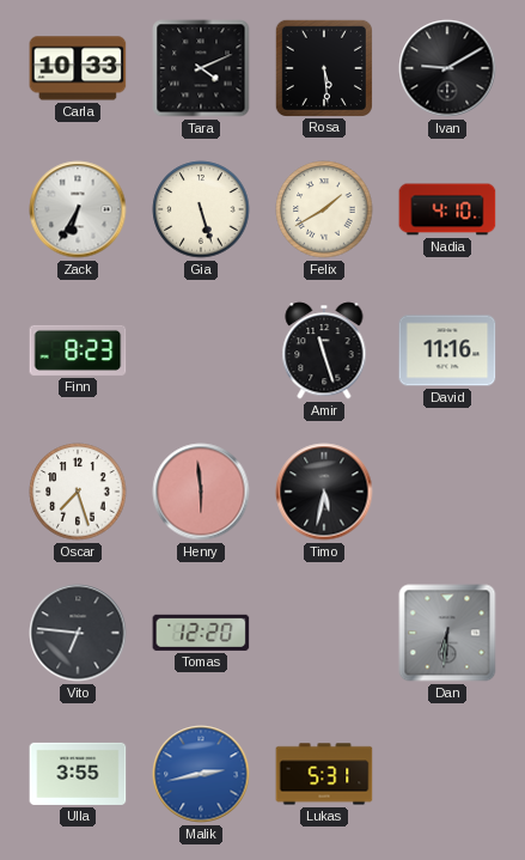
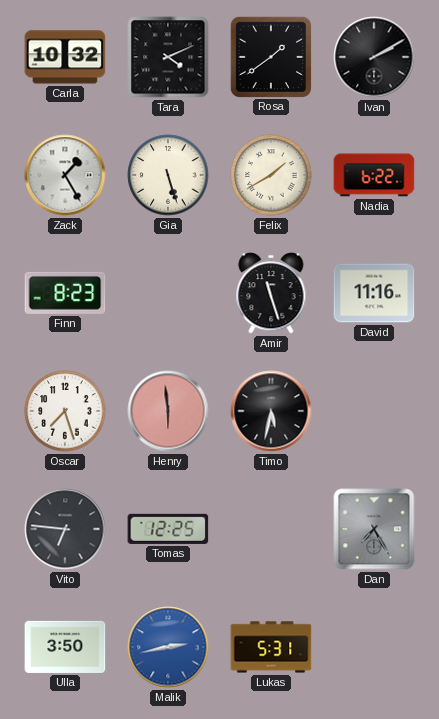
Carla: 10:33 -> 10:32
Rosa: 5:29 -> 1:39
Ivan: 9:10 -> 2:10
Zack: 6:35 -> 1:25
Nadia: 4:10 -> 6:22
Tomas: 12:20 -> 12:25
Dan: 6:31 -> 7:25
Ulla: 3:55 -> 3:50
